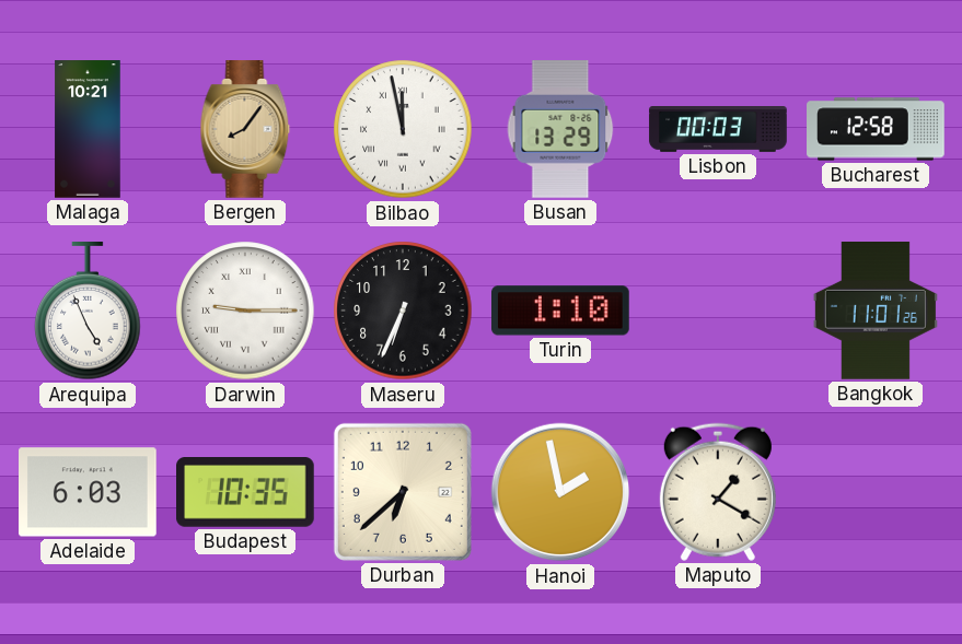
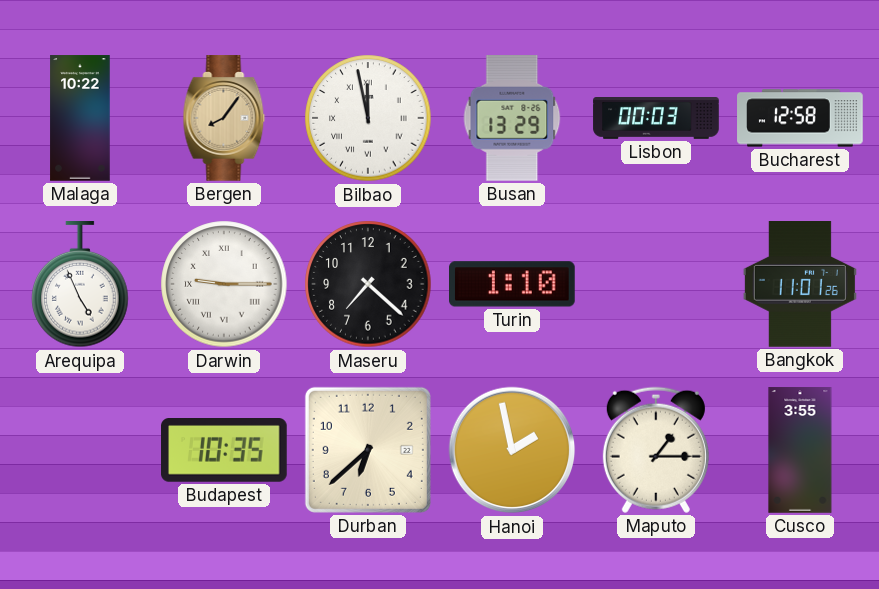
Malaga: 10:21 -> 10:22
Maseru: 6:34 -> 7:22
Adelaide: 6:03 -> none
Maputo: 1:20 -> 1:15
Cusco: none -> 3:55
